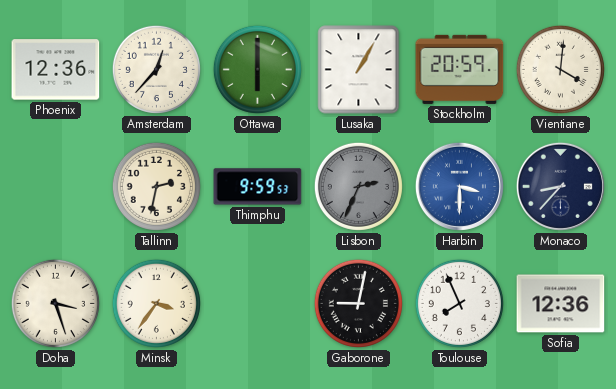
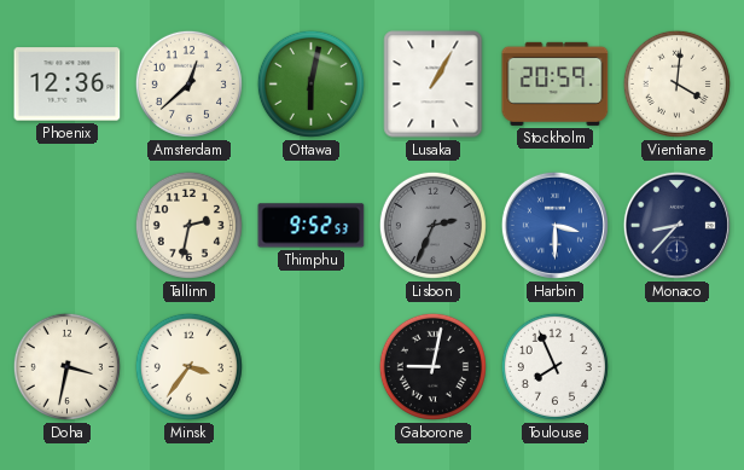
Amsterdam: 12:37 -> 12:38
Ottawa: 6:00 -> 6:02
Thimphu: 9:59 -> 9:52
Doha: 3:27 -> 3:32
Sofia: 12:36 -> none
